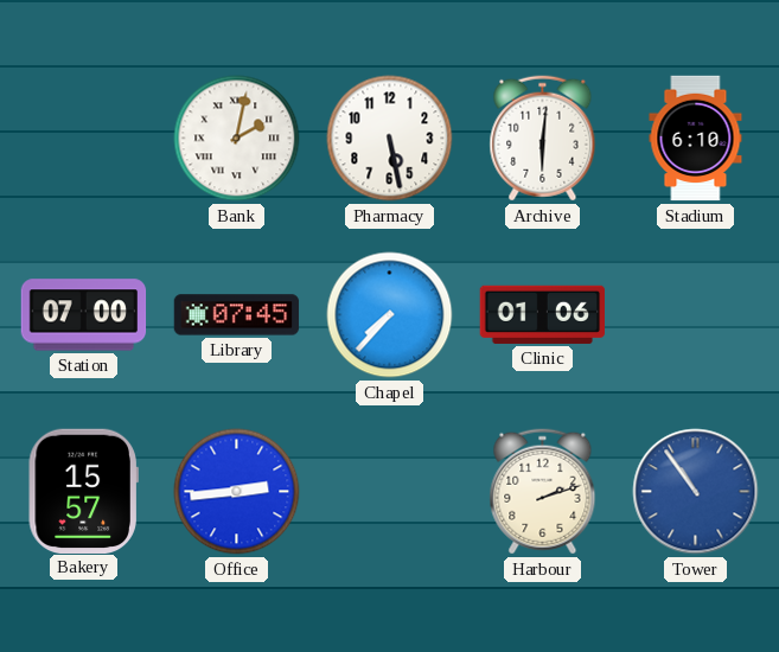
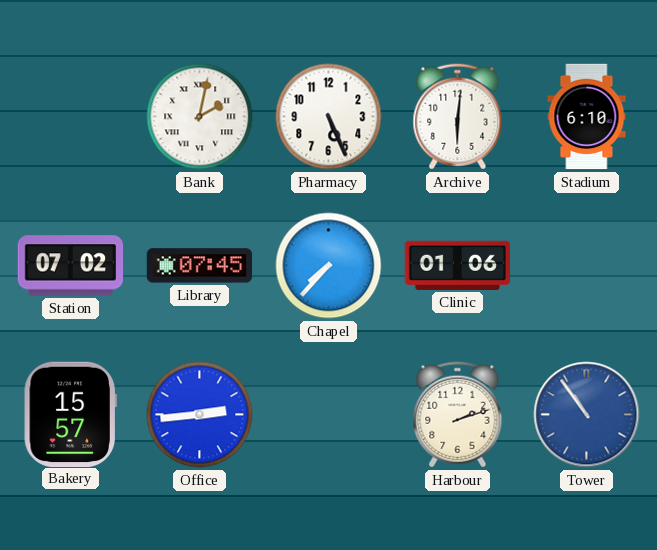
Pharmacy: 5:28 -> 5:26
Station: 07:00 -> 07:02
